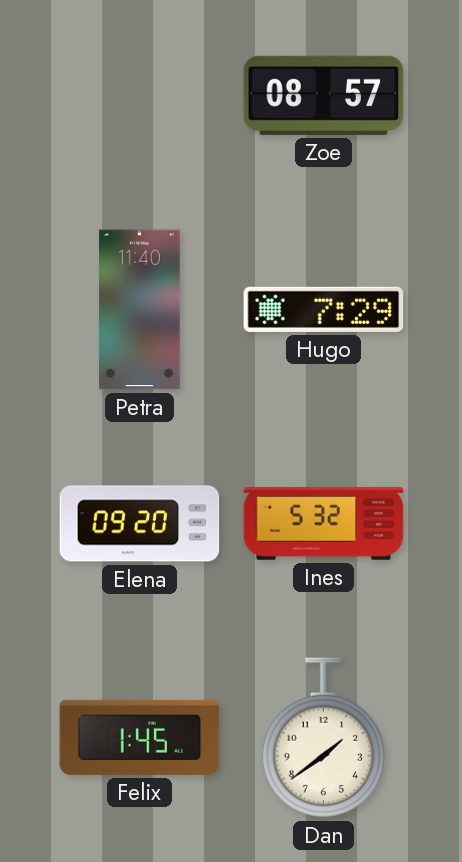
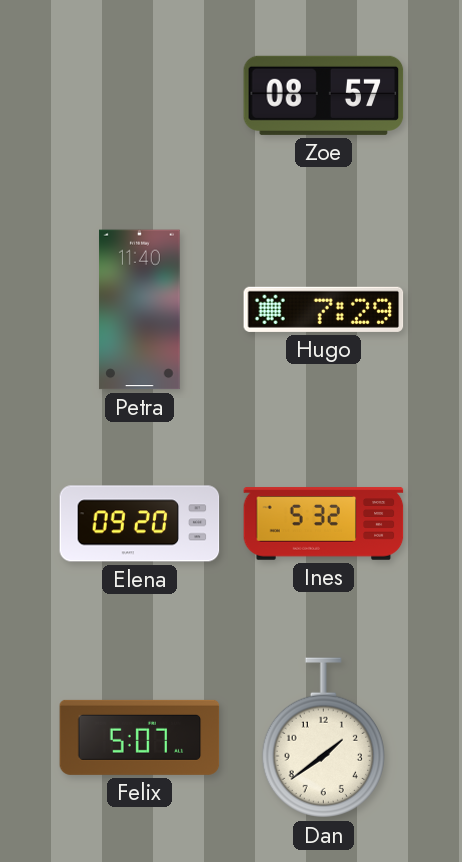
Felix: 1:45 -> 5:07
